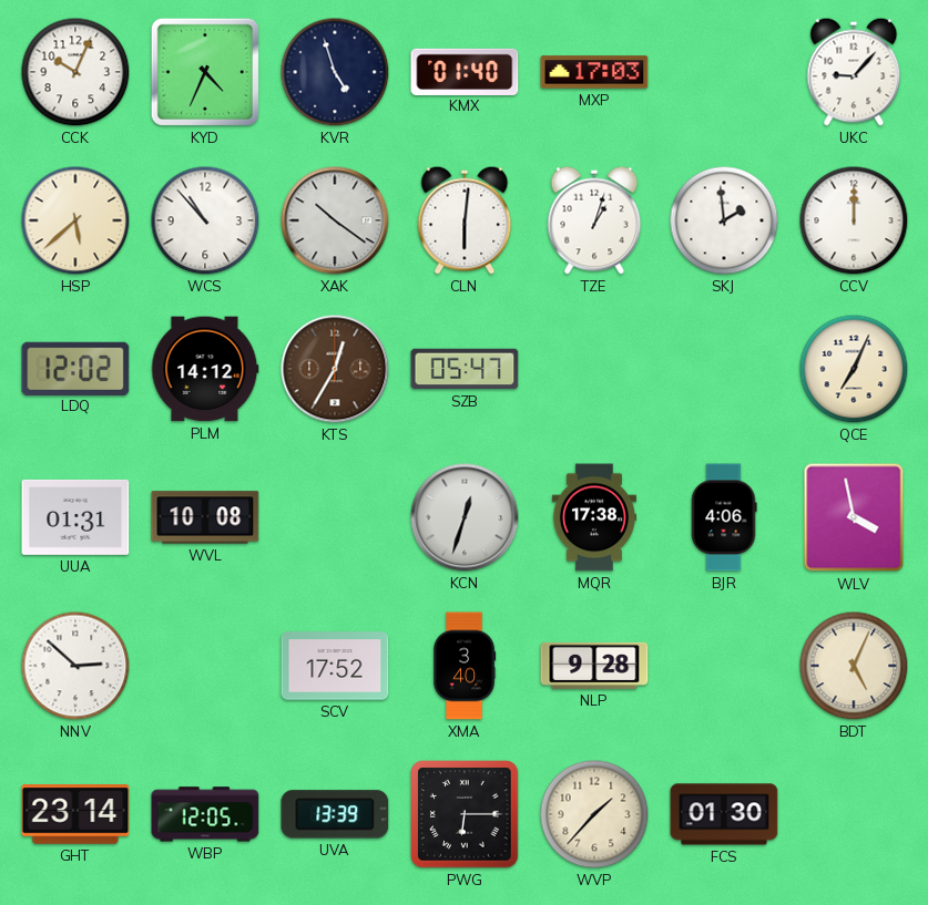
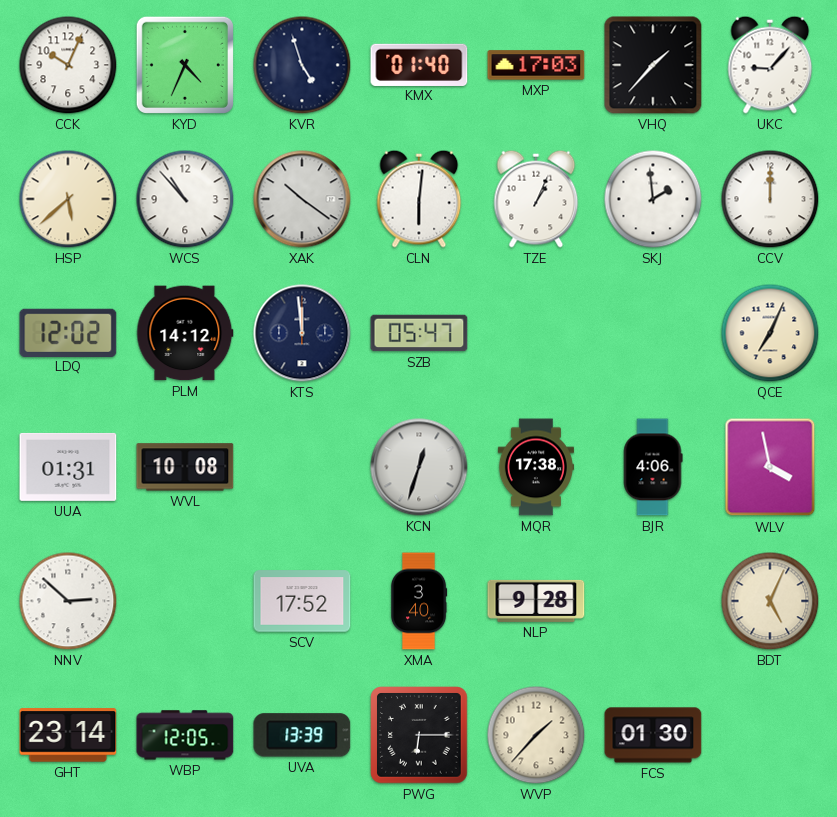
VHQ: none -> 1:37
TZE: 1:03 -> 1:04
KTS: 12:35 -> 11:59
KTS dial: brown -> navy
